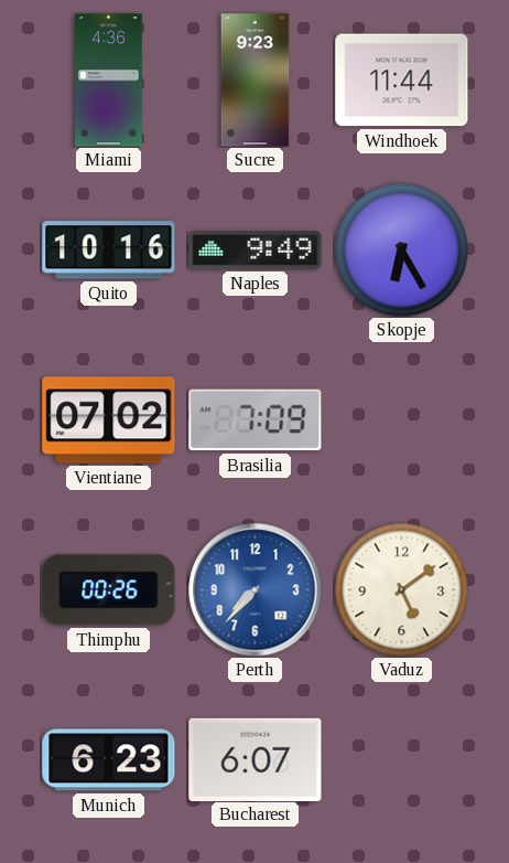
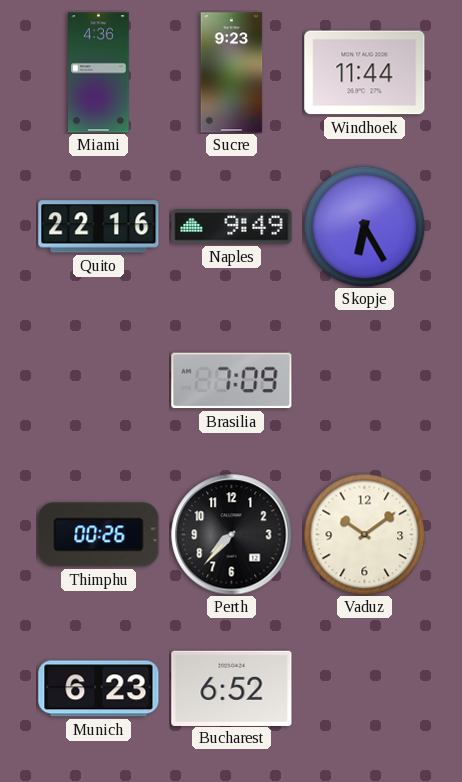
Quito: 10:16 -> 22:16
Vientiane: 07:02 -> none
Perth dial: blue -> black
Vaduz: 5:09 -> 10:09
Bucharest: 6:07 -> 6:52
